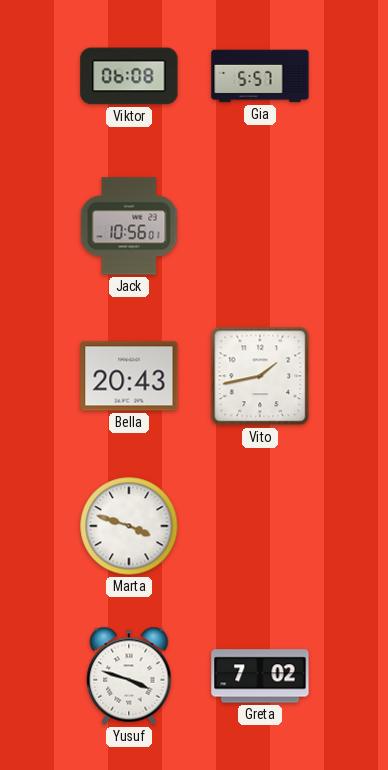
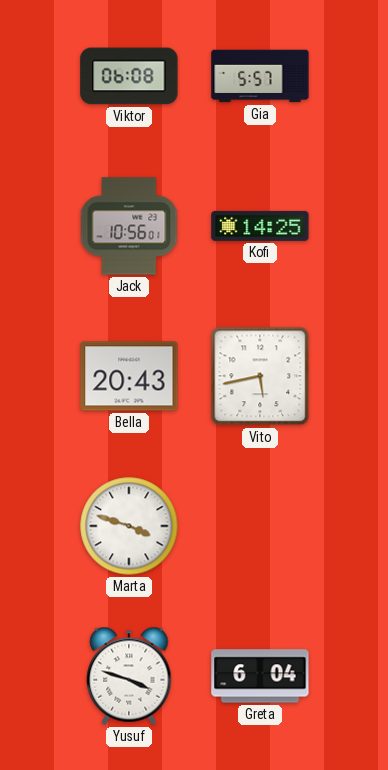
Kofi: none -> 14:25
Vito: 1:43 -> 5:43
Greta: 7:02 -> 6:04
